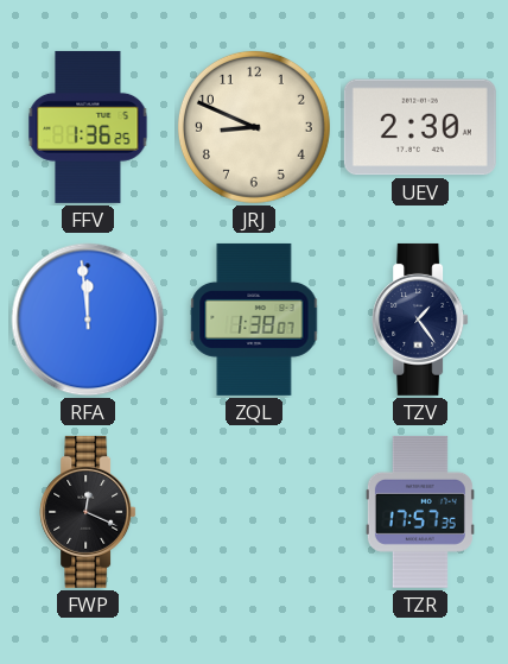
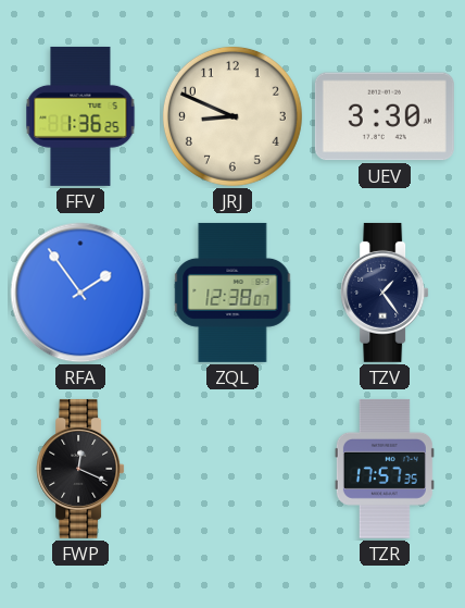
UEV: 2:30 -> 3:30
RFA: 11:59 -> 1:54
ZQL: 1:38 -> 12:38
